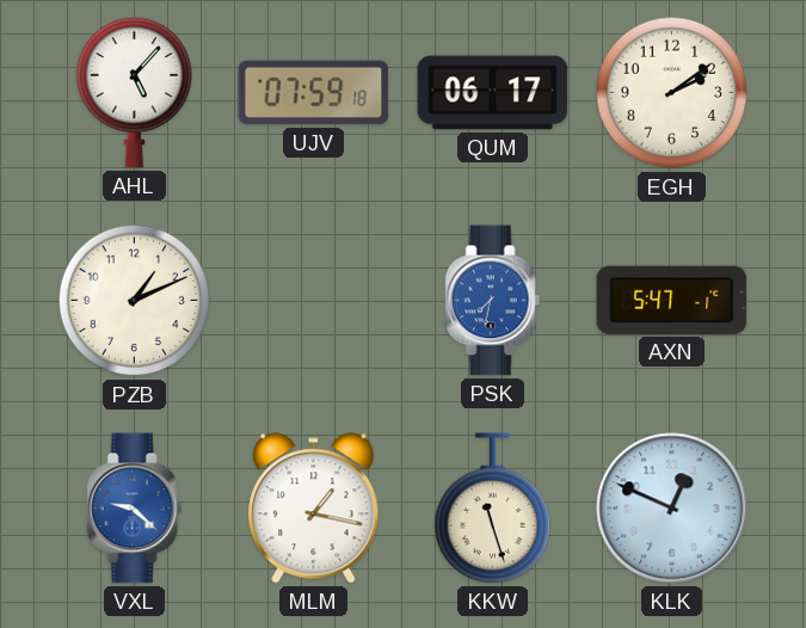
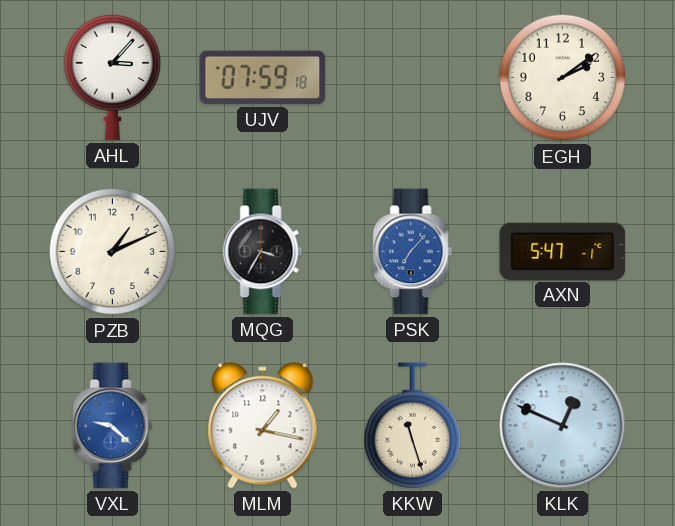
AHL: 5:07 -> 3:07
QUM: 06:17 -> none
MQG: none -> 3:35
PSK: 7:32 -> 7:07
